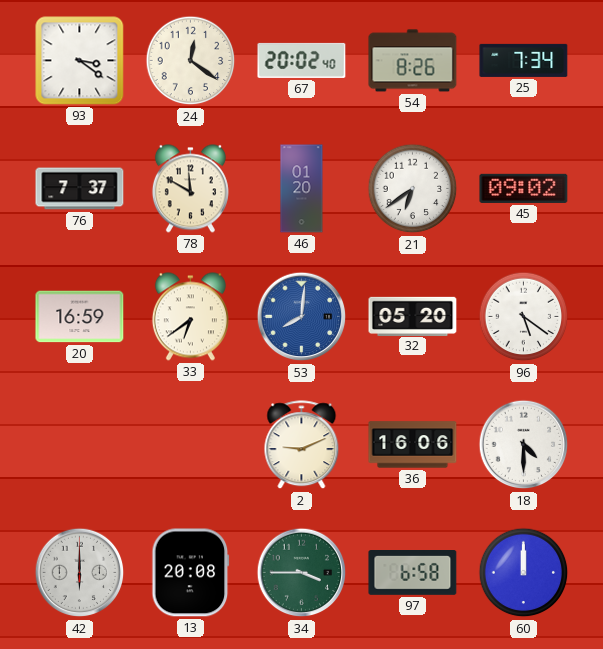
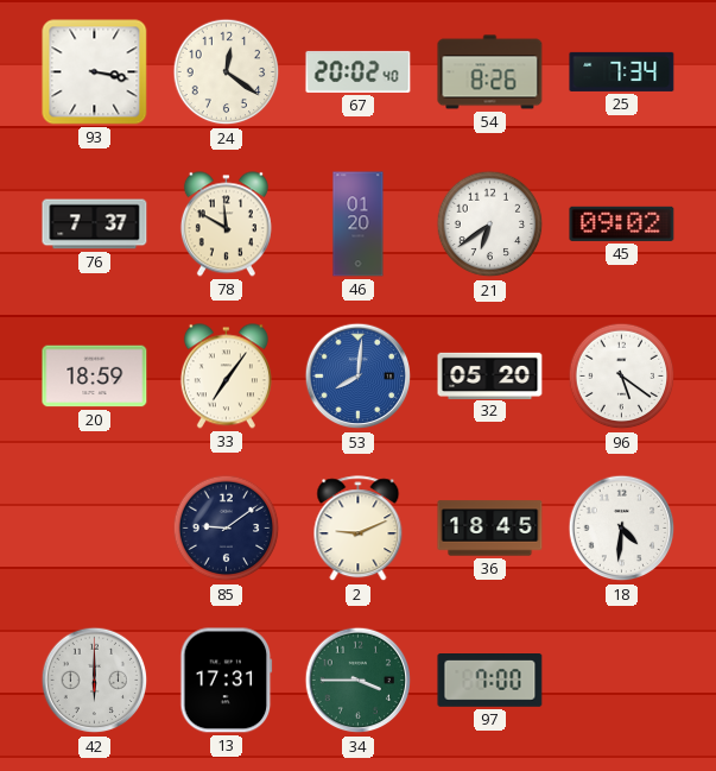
93: 3:21 -> 3:17
20: 16:59 -> 18:59
33: 6:39 -> 7:06
85: none -> 9:09
36: 16:06 -> 18:45
18: 4:30 -> 4:31
13: 20:08 -> 17:31
97: 6:58 -> 7:00
60: 12:00 -> none
